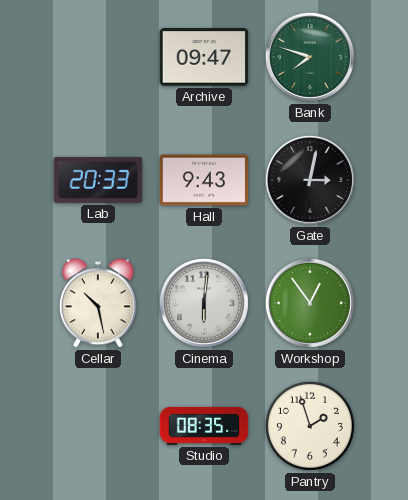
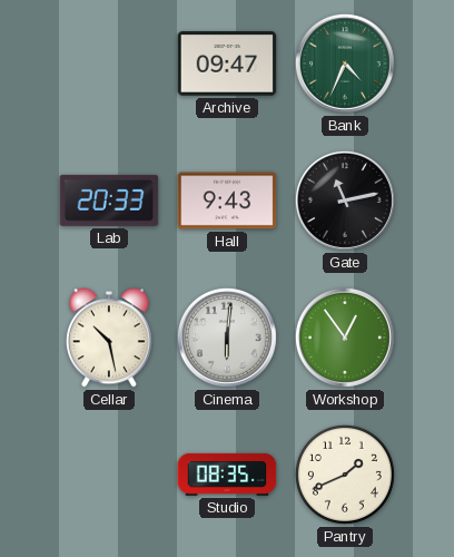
Bank: 7:48 -> 4:34
Gate: 3:02 -> 11:13
Pantry: 1:57 -> 1:41
